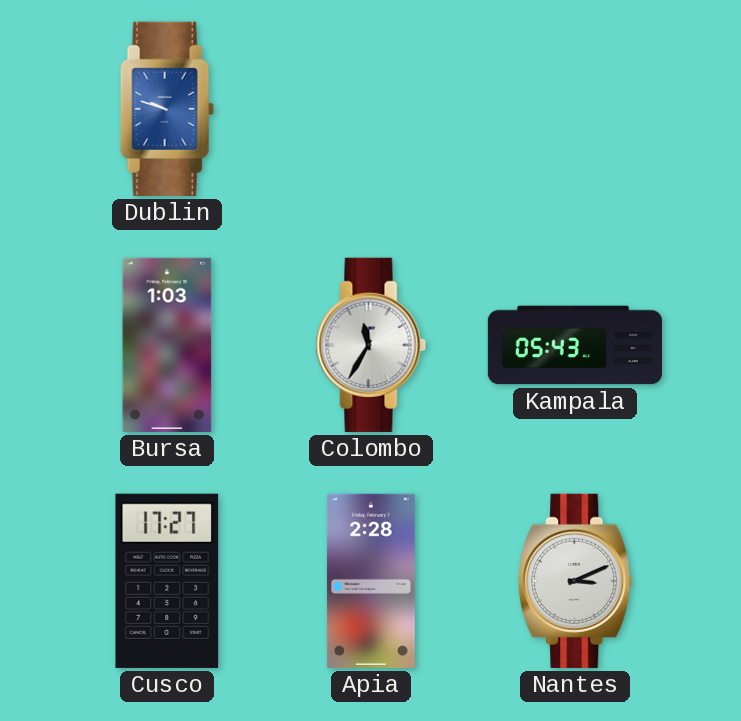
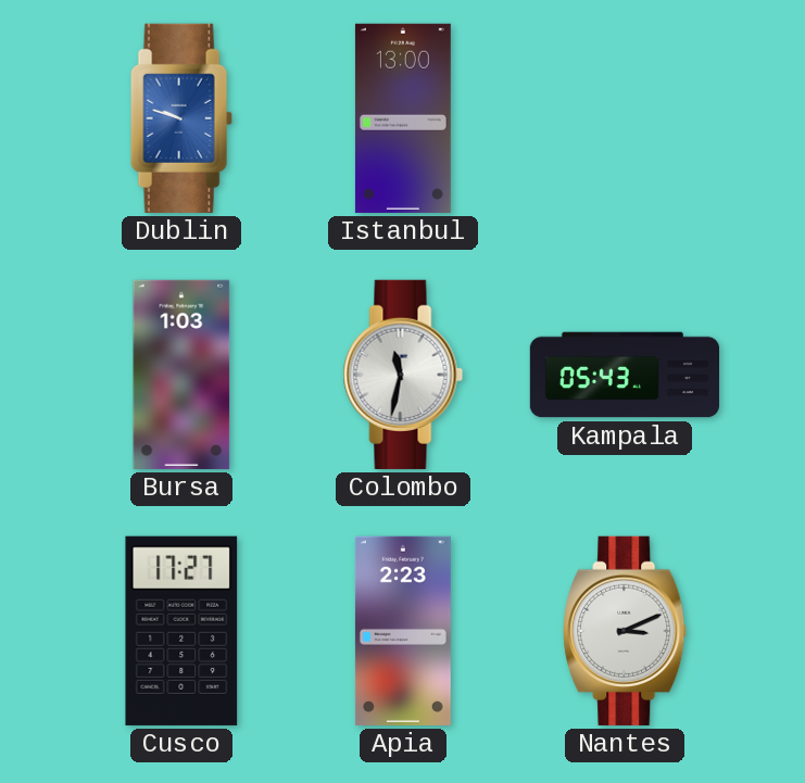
Istanbul: none -> 13:00
Colombo: 11:35 -> 11:32
Apia: 2:28 -> 2:23
